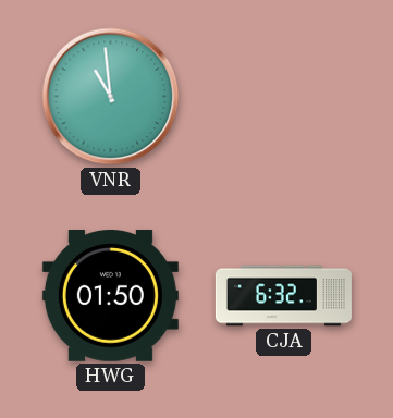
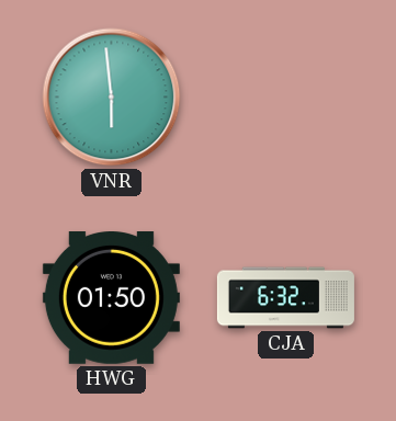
VNR: 10:59 -> 5:59
